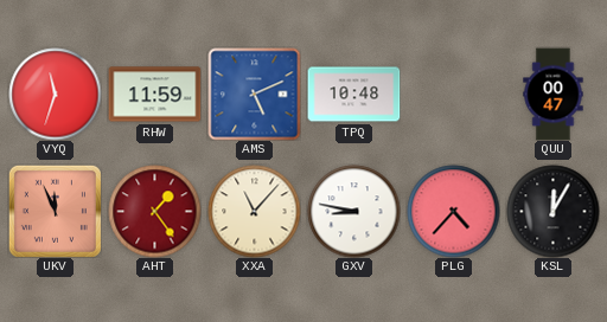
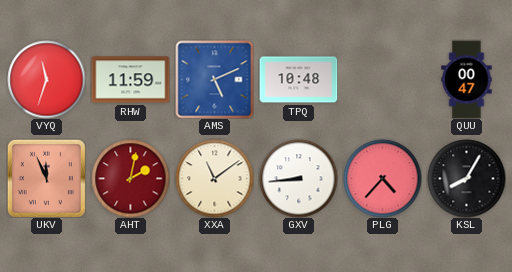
AHT: 1:24 -> 2:02
XXA: 11:07 -> 11:09
GXV: 8:47 -> 8:44
KSL: 12:05 -> 8:05
